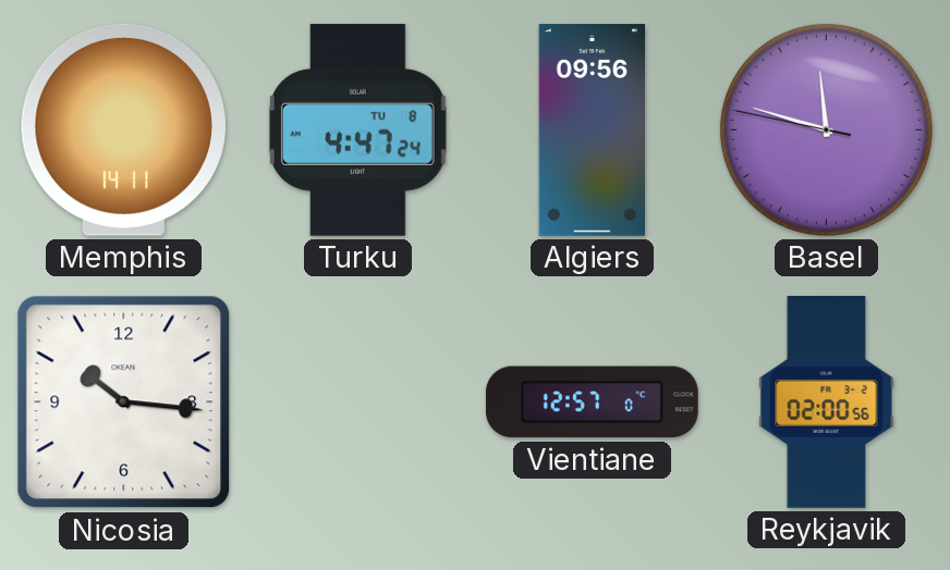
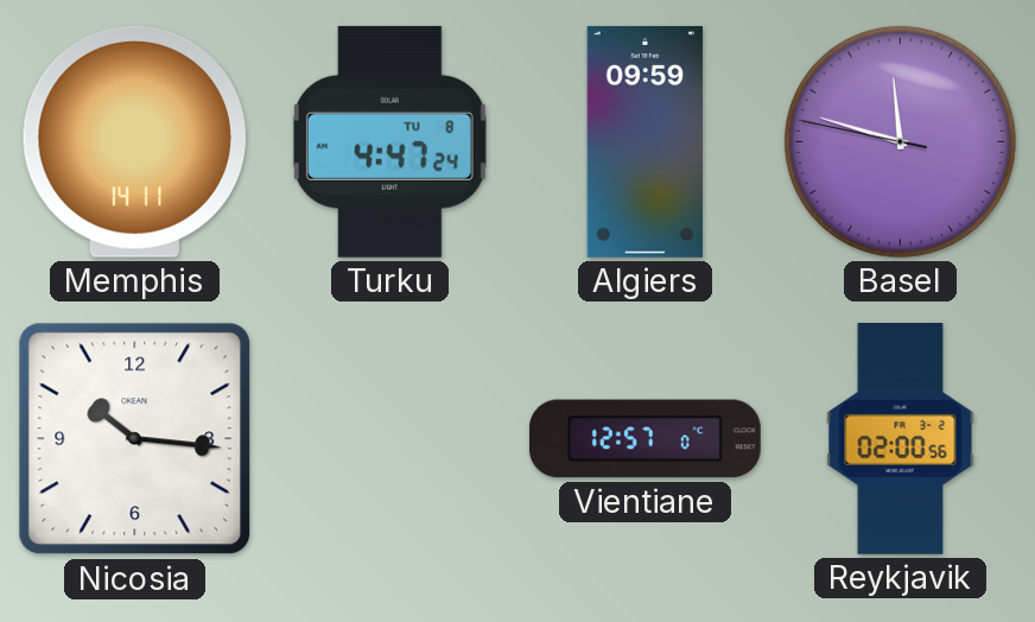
Algiers: 09:56 -> 09:59
